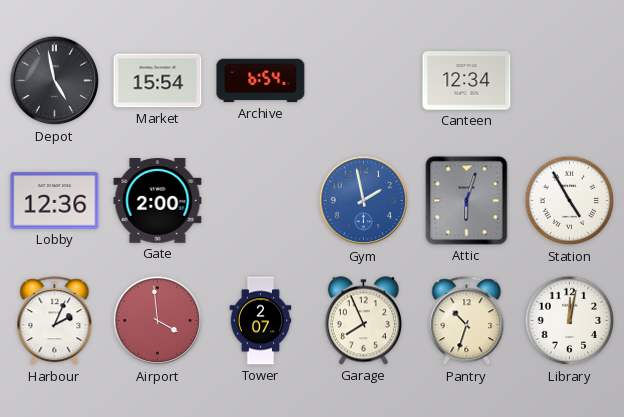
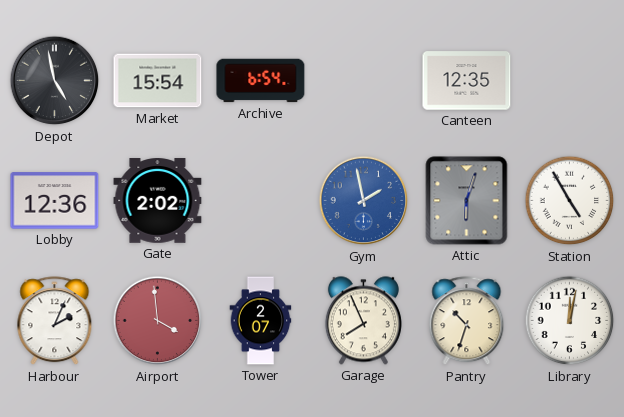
Canteen: 12:34 -> 12:35
Gate: 2:00 -> 2:02
